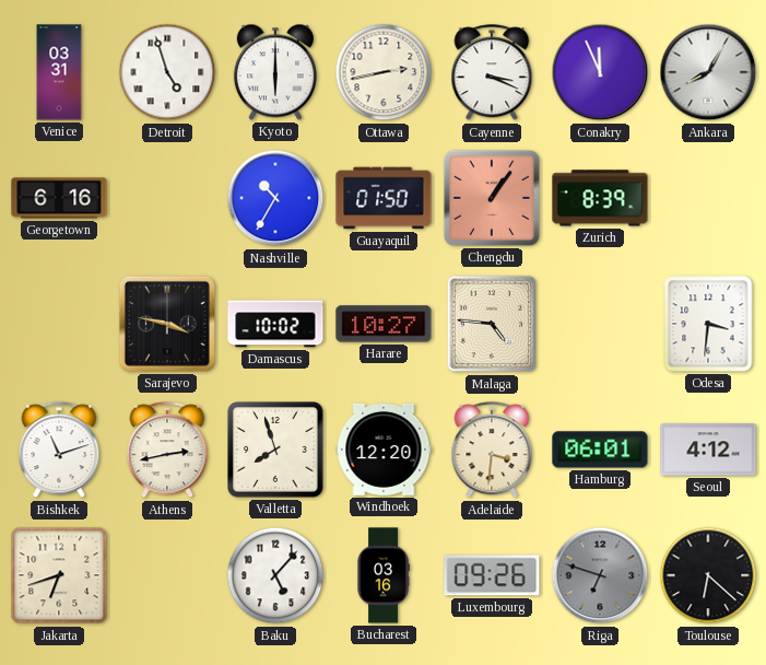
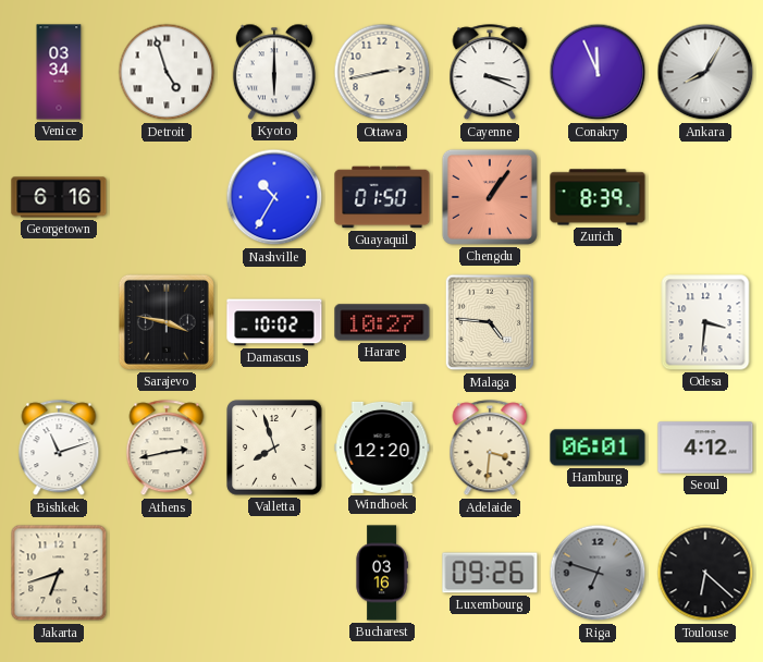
Venice: 03:31 -> 03:34
Baku: 5:07 -> none
